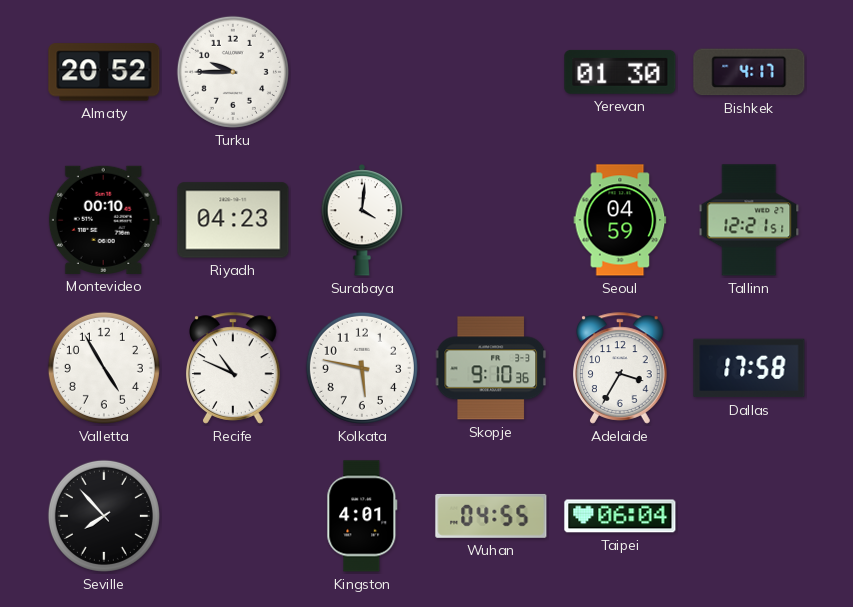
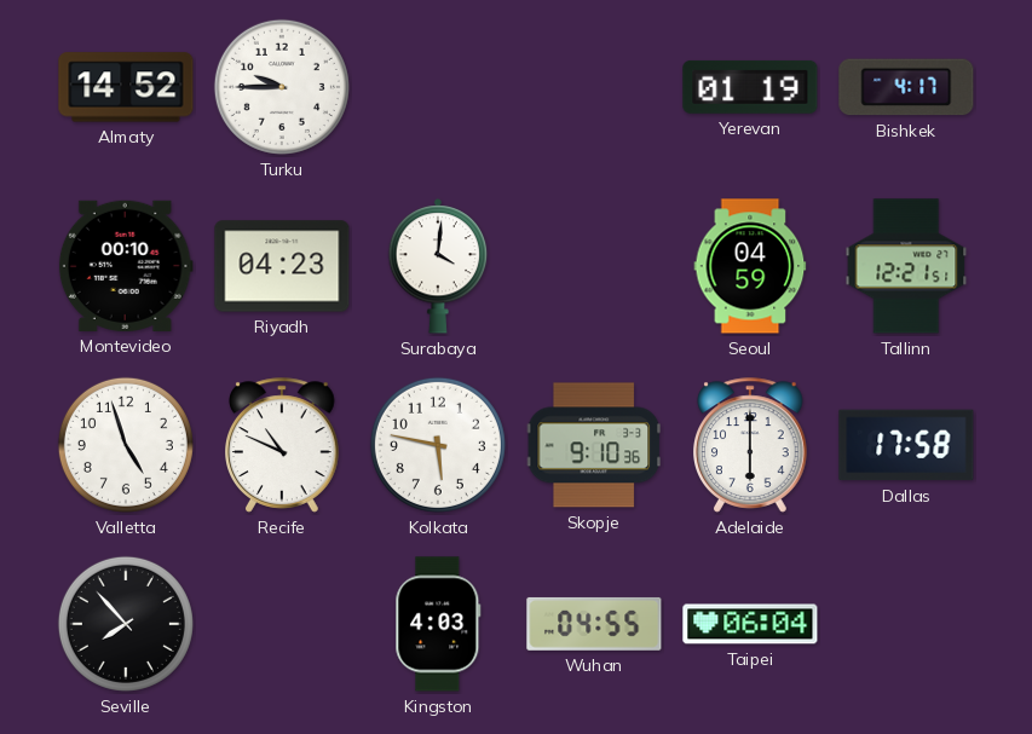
Almaty: 20:52 -> 14:52
Yerevan: 01:30 -> 01:19
Valletta: 4:55 -> 4:57
Adelaide: 3:35 -> 6:00
Kingston: 4:01 -> 4:03
